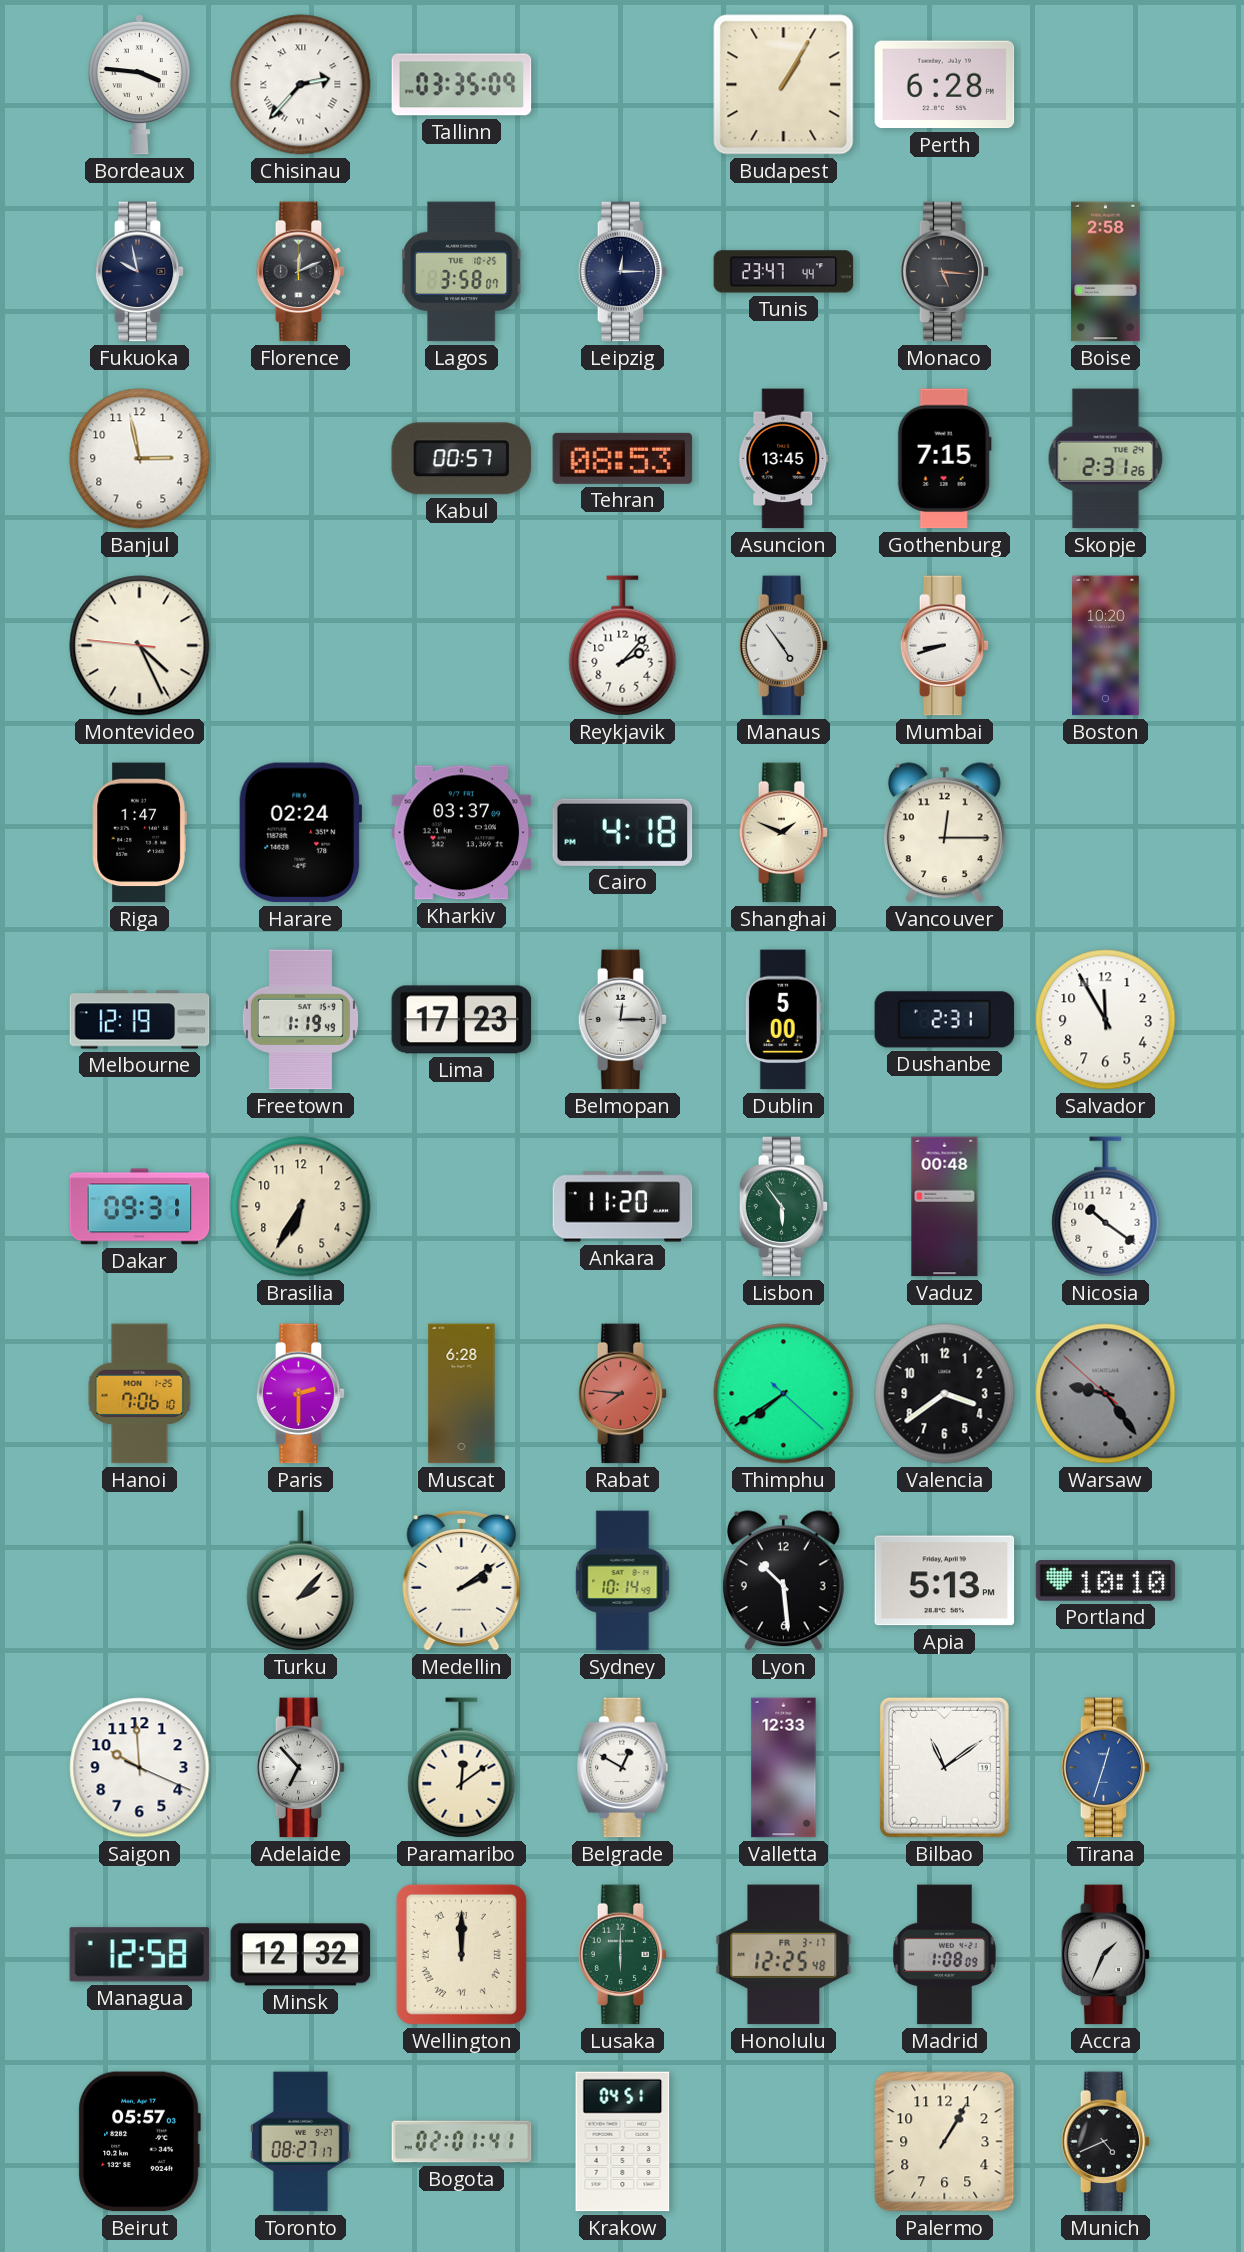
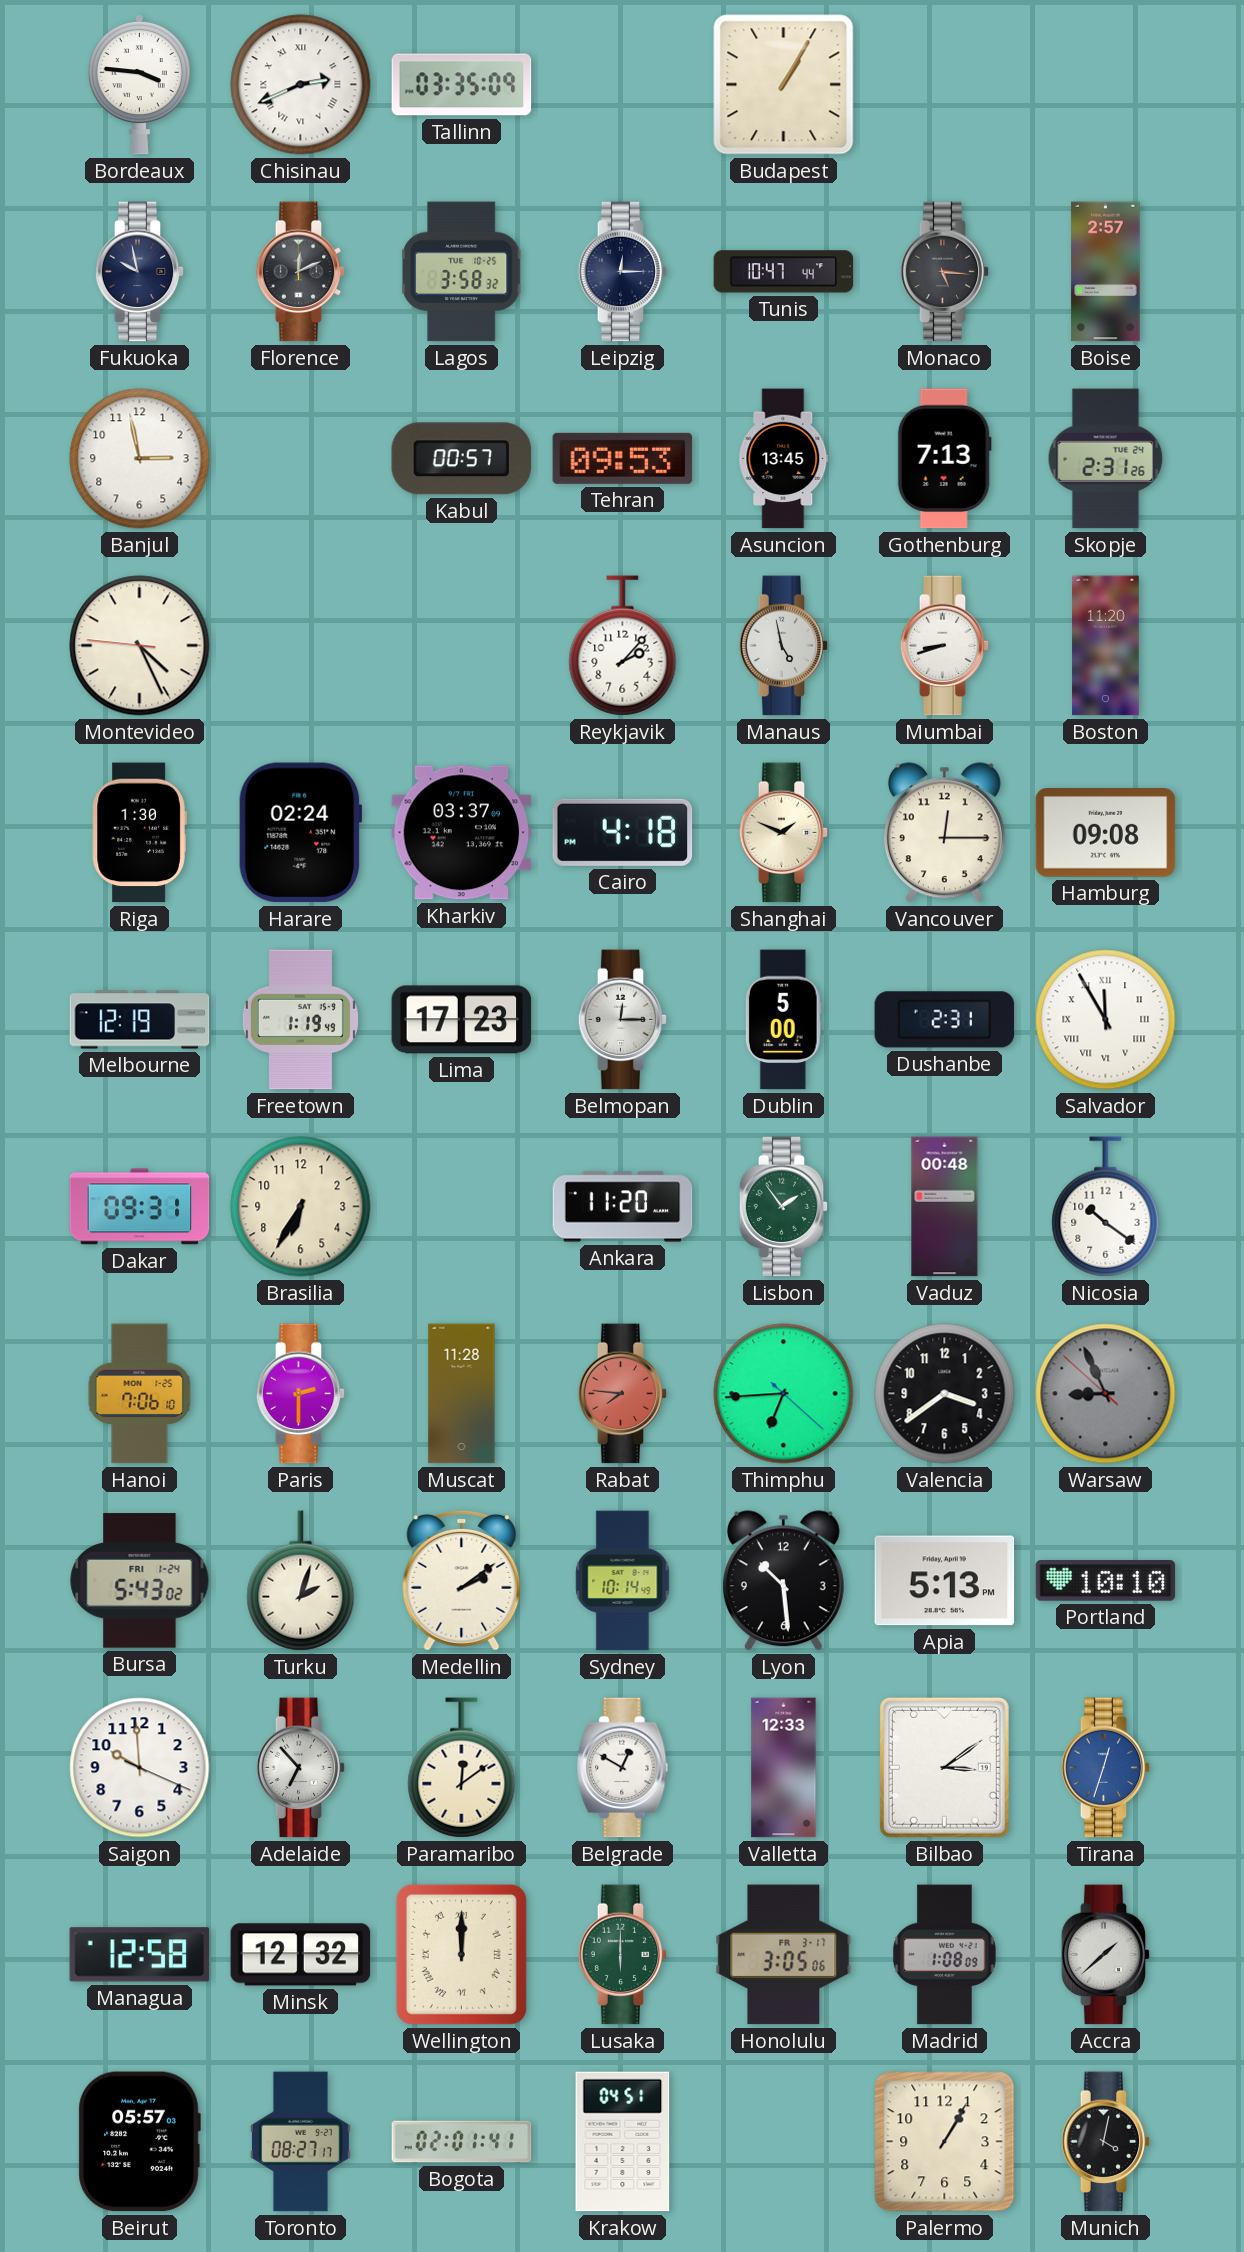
Chisinau: 2:37 -> 2:41
Perth: 6:28 -> none
Lagos: 3:58:07 -> 3:58:32
Tunis: 23:47 -> 10:47
Boise: 2:58 -> 2:57
Tehran: 08:53 -> 09:53
Gothenburg: 7:15 -> 7:13
Manaus: 4:54 -> 4:58
Boston: 10:20 -> 11:20
Riga: 1:47 -> 1:30
Hamburg: none -> 09:08
Salvador numerals: Arabic -> Roman
Lisbon: 5:54 -> 1:54
Muscat: 6:28 -> 11:28
Thimphu: 7:39 -> 6:44
Warsaw: 9:23 -> 8:55
Bursa: none -> 5:43
Turku: 2:07 -> 2:03
Bilbao: 11:09 -> 3:09
Honolulu: 12:25 -> 3:05
Accra: 1:34 -> 1:38
Munich: 4:41 -> 4:02
